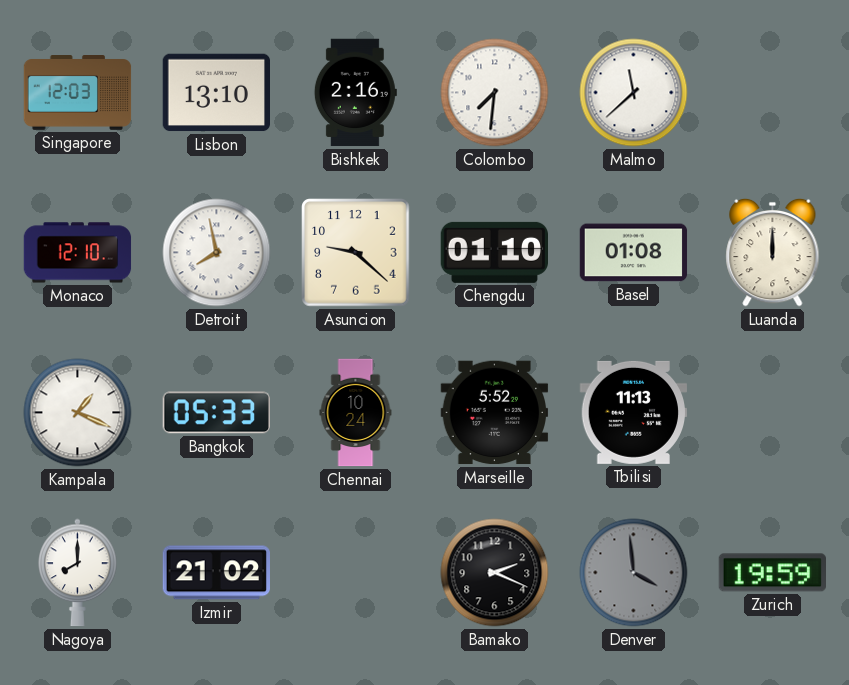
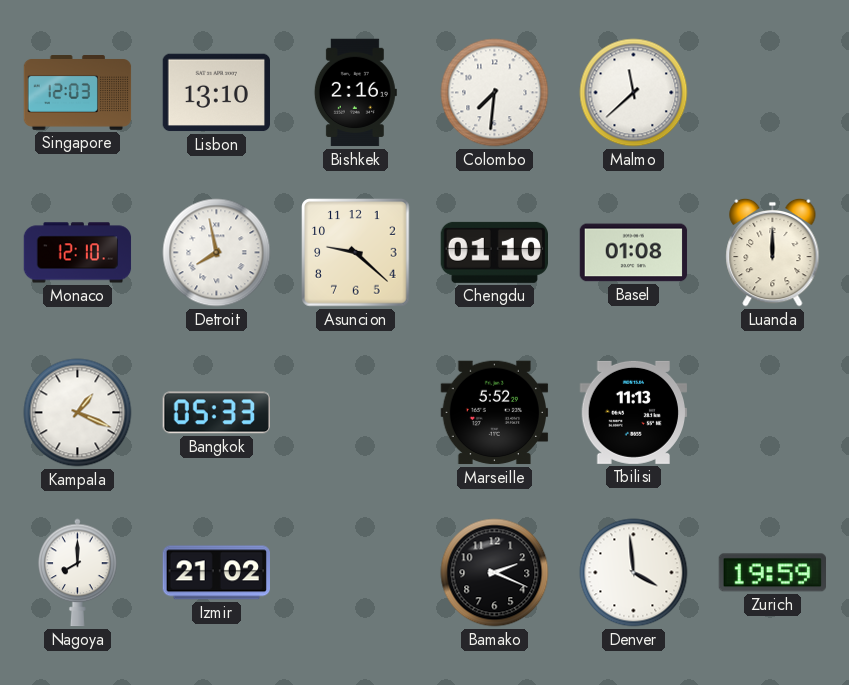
Chennai: 10:24 -> none
Denver dial: grey -> white
